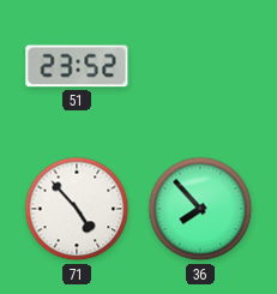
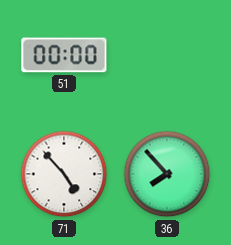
51: 23:52 -> 00:00
